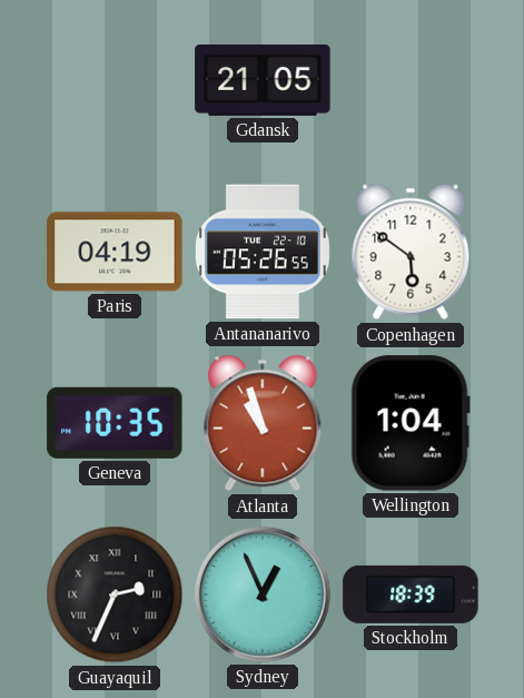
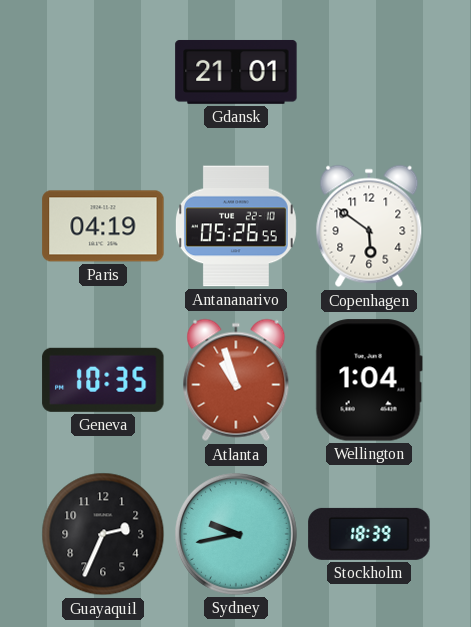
Gdansk: 21:05 -> 21:01
Guayaquil numerals: Roman -> Arabic
Sydney: 12:56 -> 9:43
